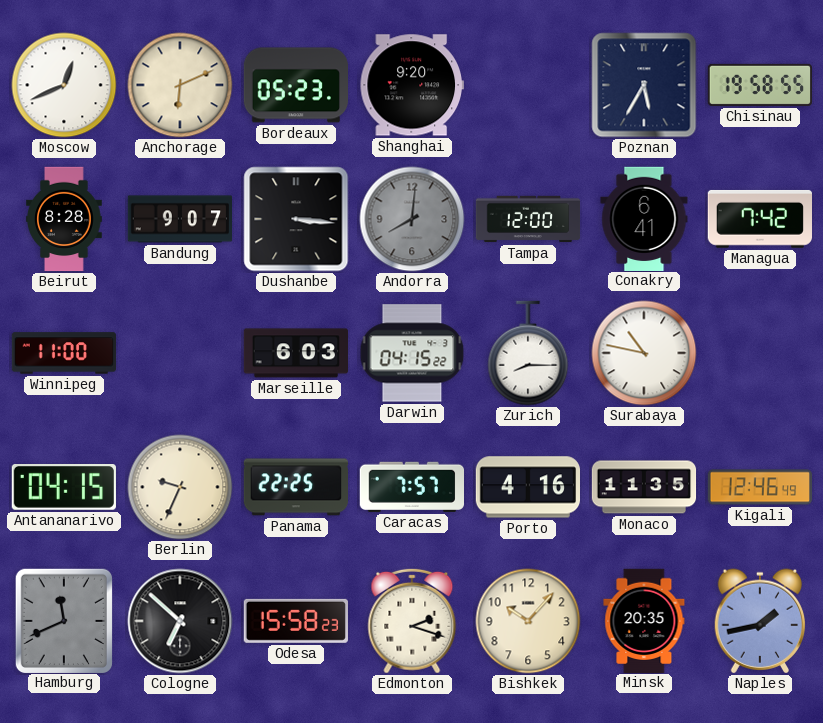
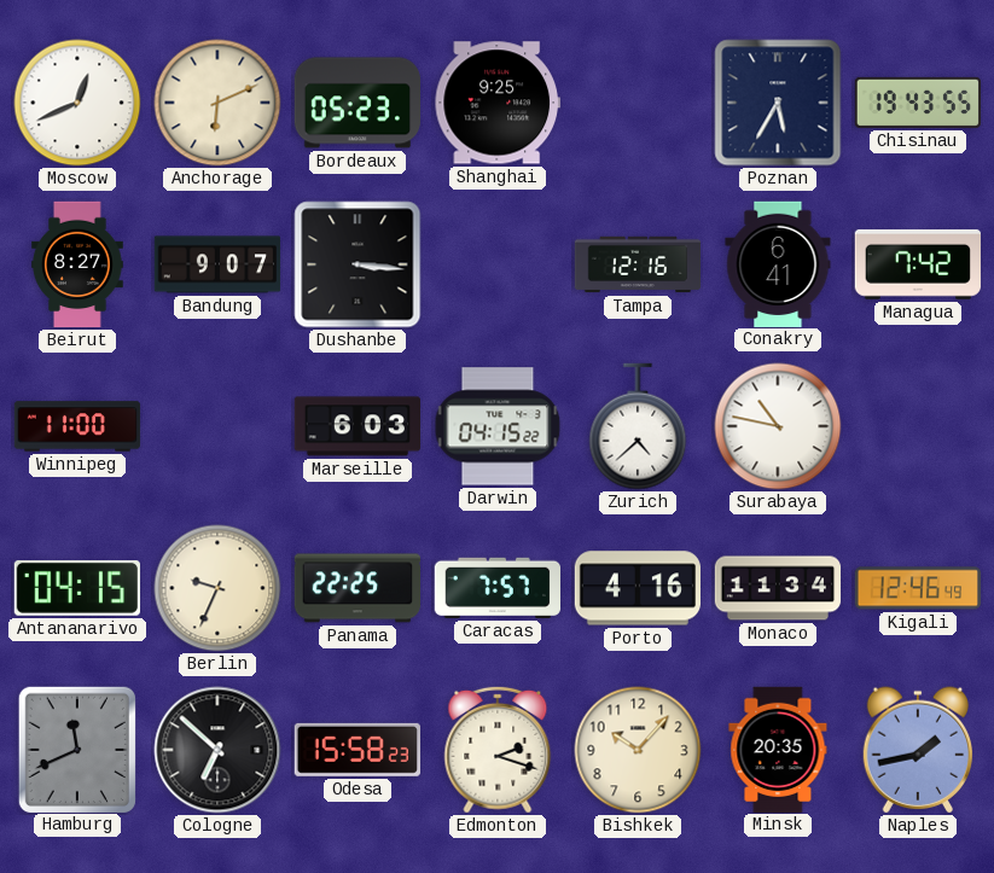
Shanghai: 9:20 -> 9:25
Chisinau: 19:58 -> 19:43
Beirut: 8:28 -> 8:27
Andorra: 8:01 -> none
Tampa: 12:00 -> 12:16
Zurich: 8:15 -> 4:38
Monaco: 11:35 -> 11:34
